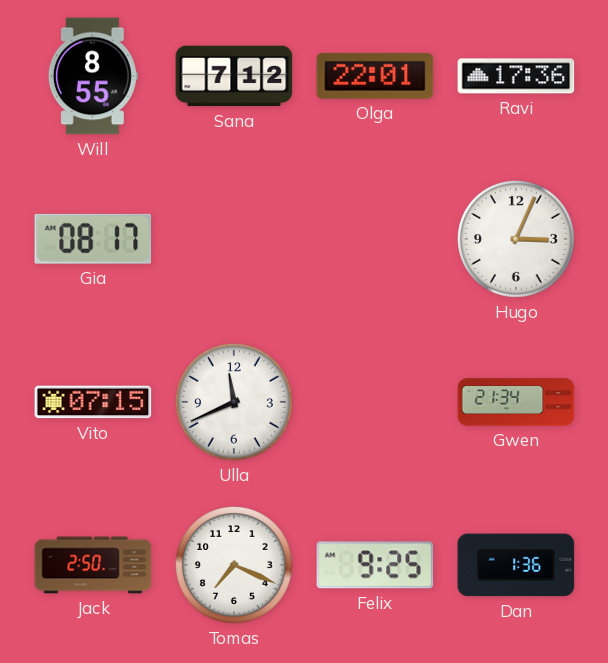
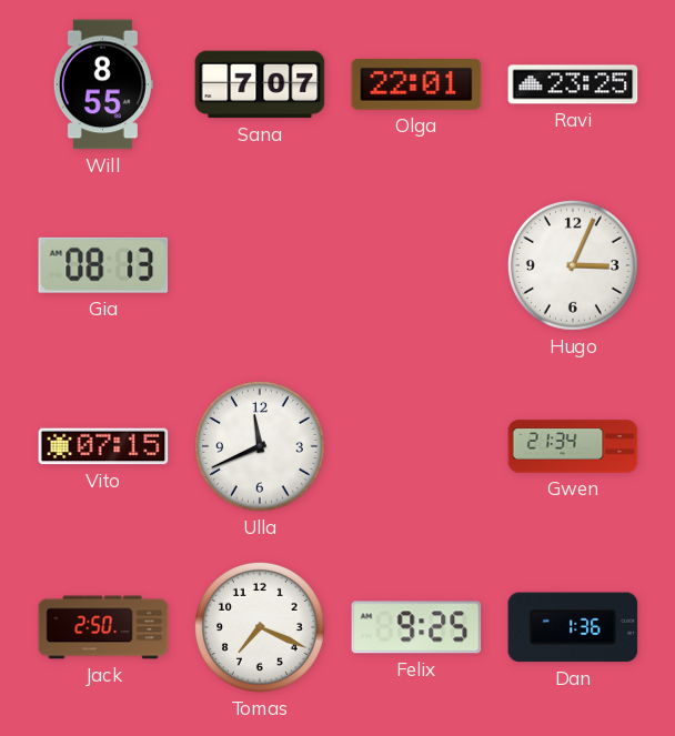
Sana: 7:12 -> 7:07
Ravi: 17:36 -> 23:25
Gia: 08:17 -> 08:13
